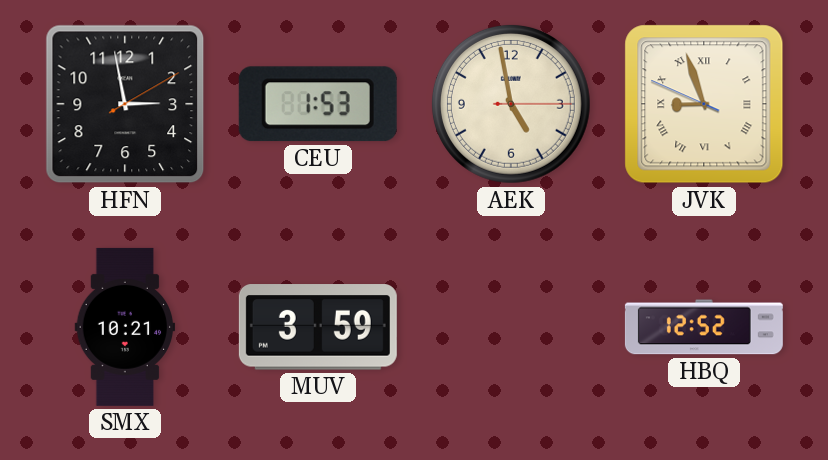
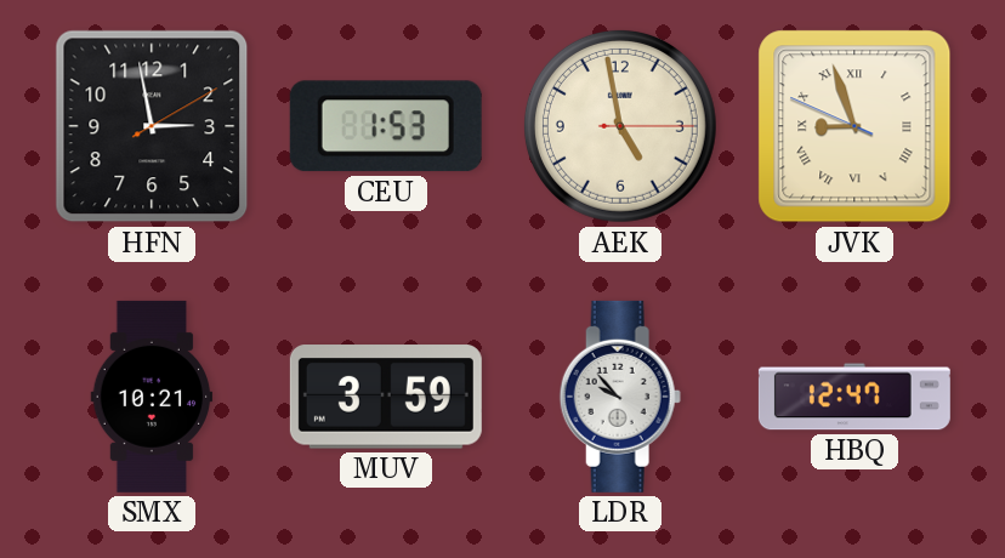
LDR: none -> 9:53
HBQ: 12:52 -> 12:47
